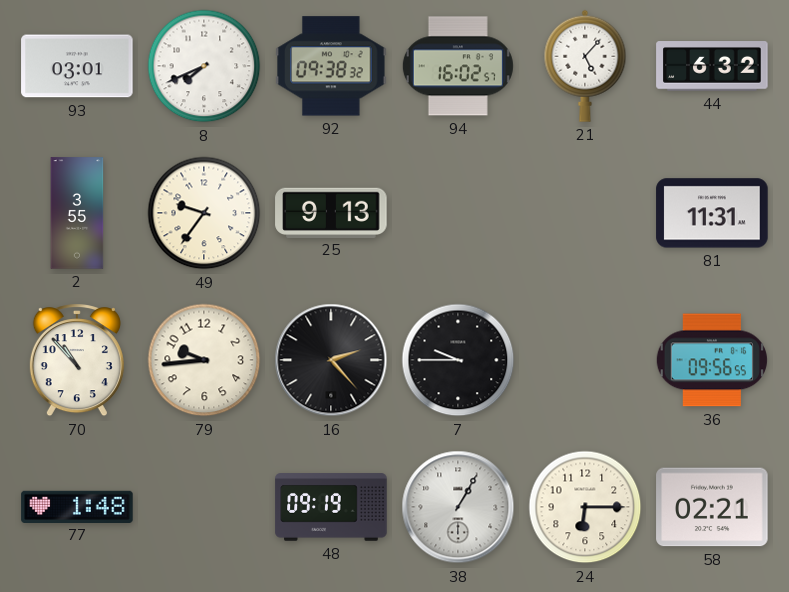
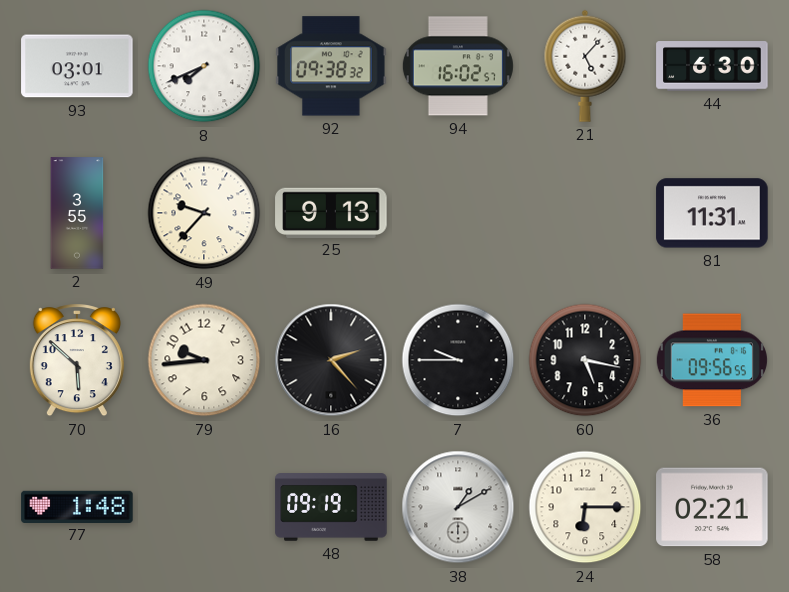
44: 6:32 -> 6:30
49: 9:36 -> 9:37
70: 10:53 -> 5:52
60: none -> 5:17
38: 1:05 -> 1:10
